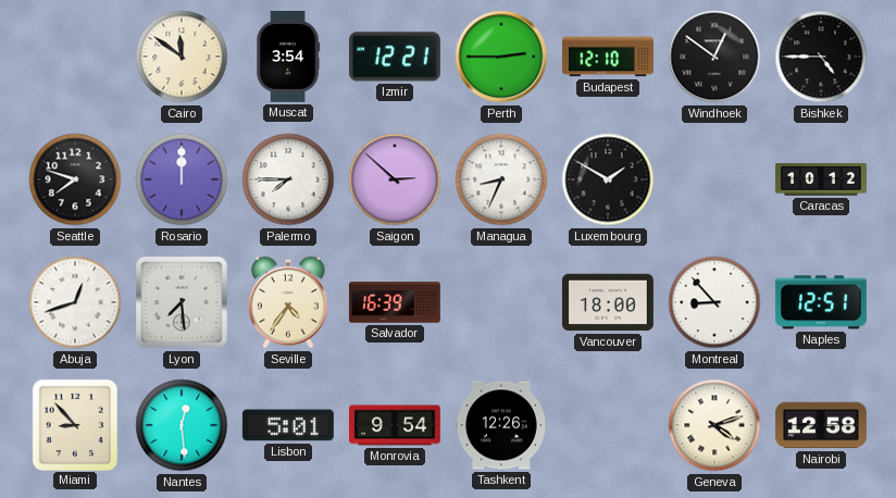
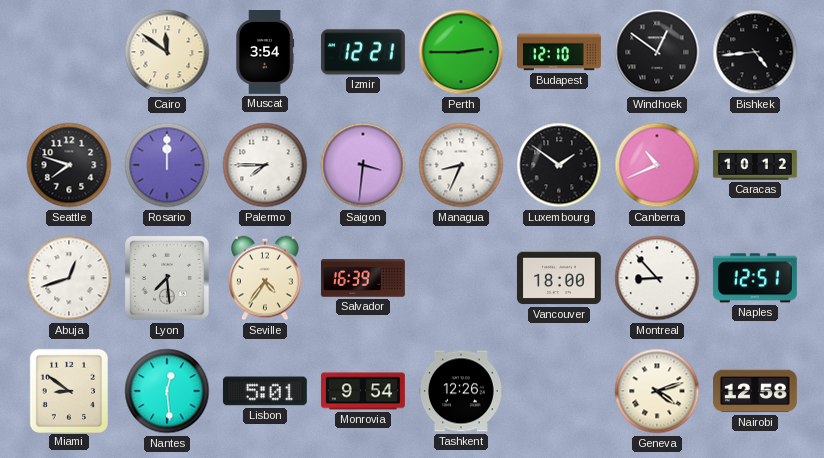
Bishkek: 4:45 -> 4:44
Saigon: 2:52 -> 3:31
Luxembourg: 1:50 -> 1:51
Canberra: none -> 10:41
Miami: 8:53 -> 8:51
